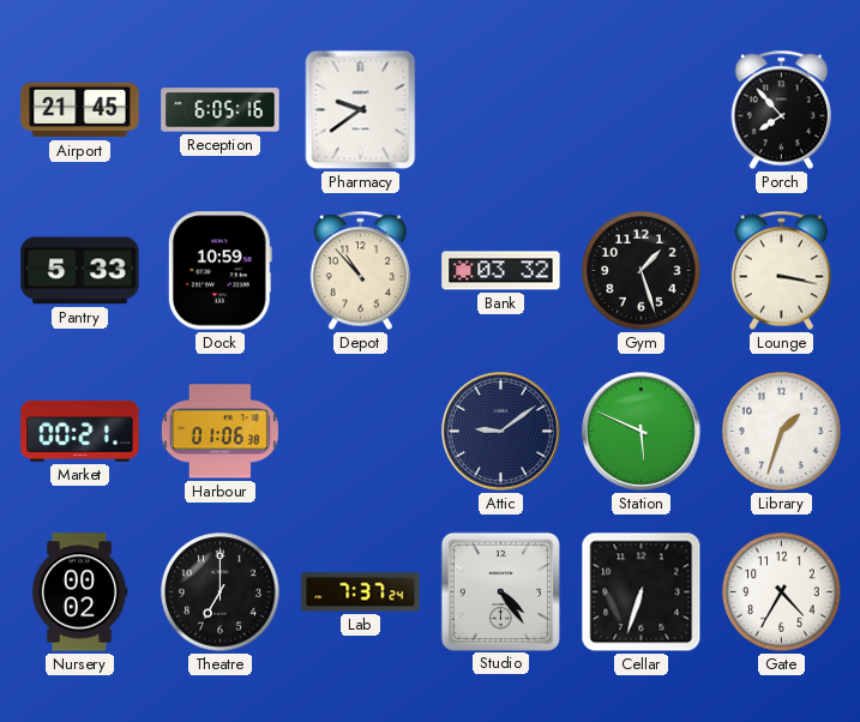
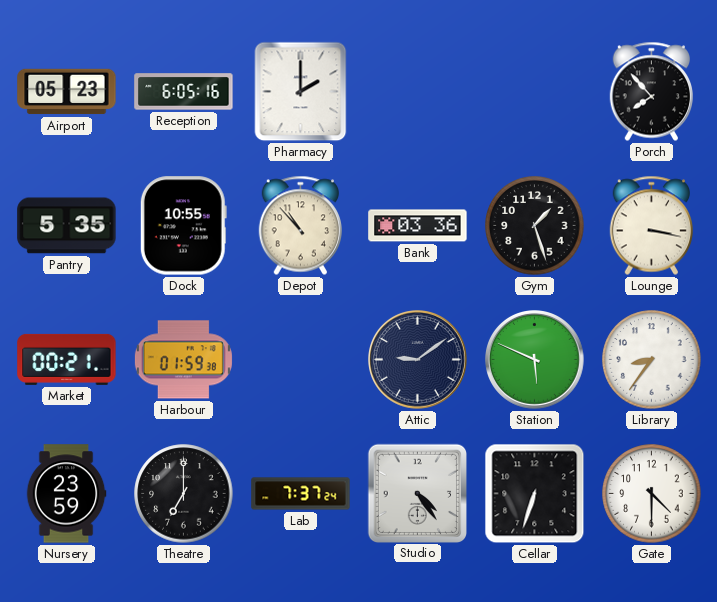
Airport: 21:45 -> 05:23
Pharmacy: 9:39 -> 2:00
Pantry: 5:33 -> 5:35
Dock: 10:59 -> 10:55
Bank: 03:32 -> 03:36
Harbour: 01:06 -> 01:59
Library: 1:33 -> 8:36
Nursery: 00:02 -> 23:59
Gate: 4:35 -> 4:30
